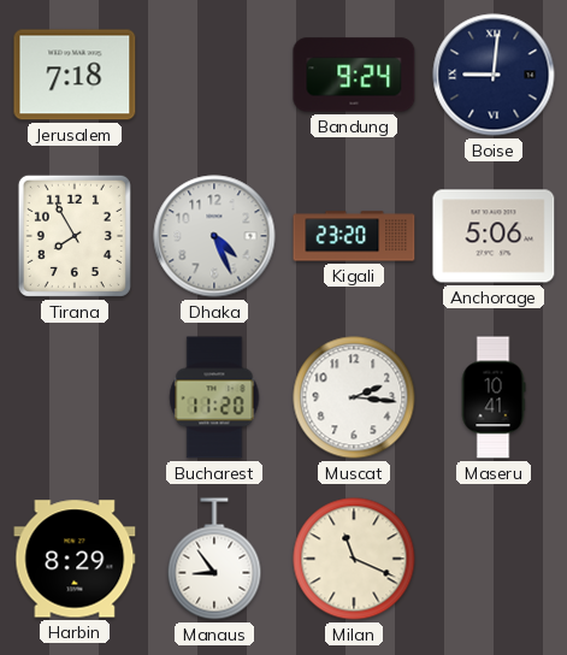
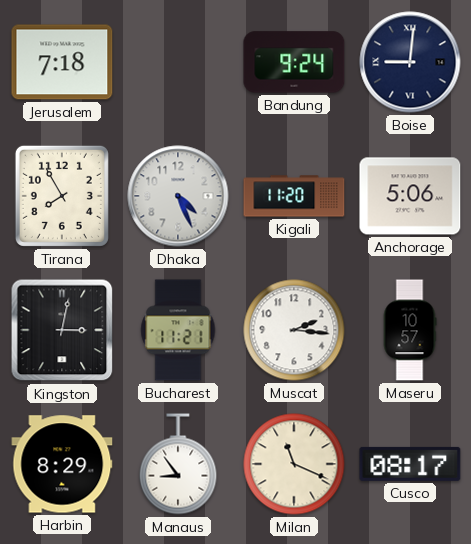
Kigali: 23:20 -> 11:20
Kingston: none -> 3:02
Bucharest: 11:20 -> 11:21
Maseru: 10:41 -> 10:57
Cusco: none -> 08:17
